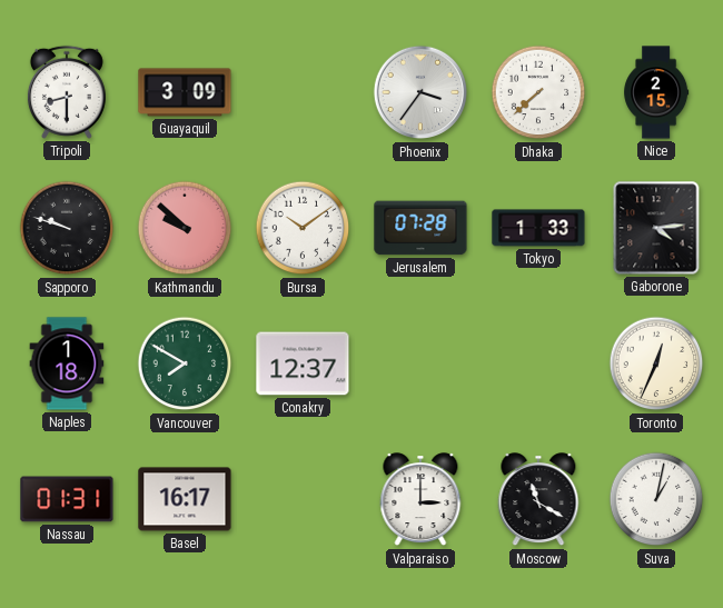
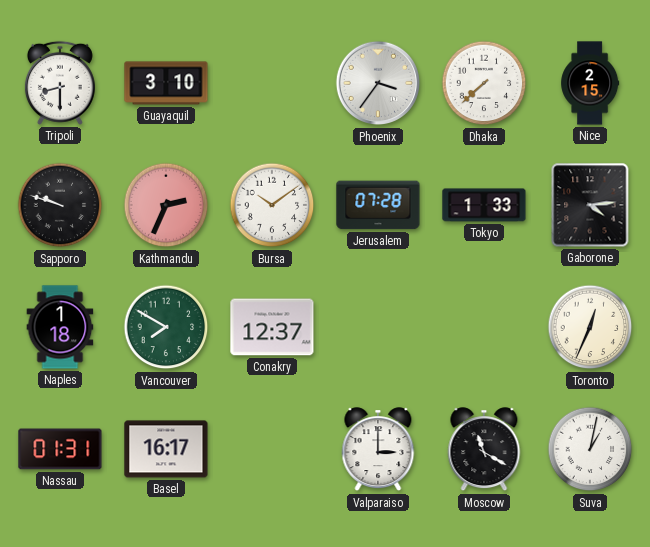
Guayaquil: 3:09 -> 3:10
Kathmandu: 9:52 -> 2:34
